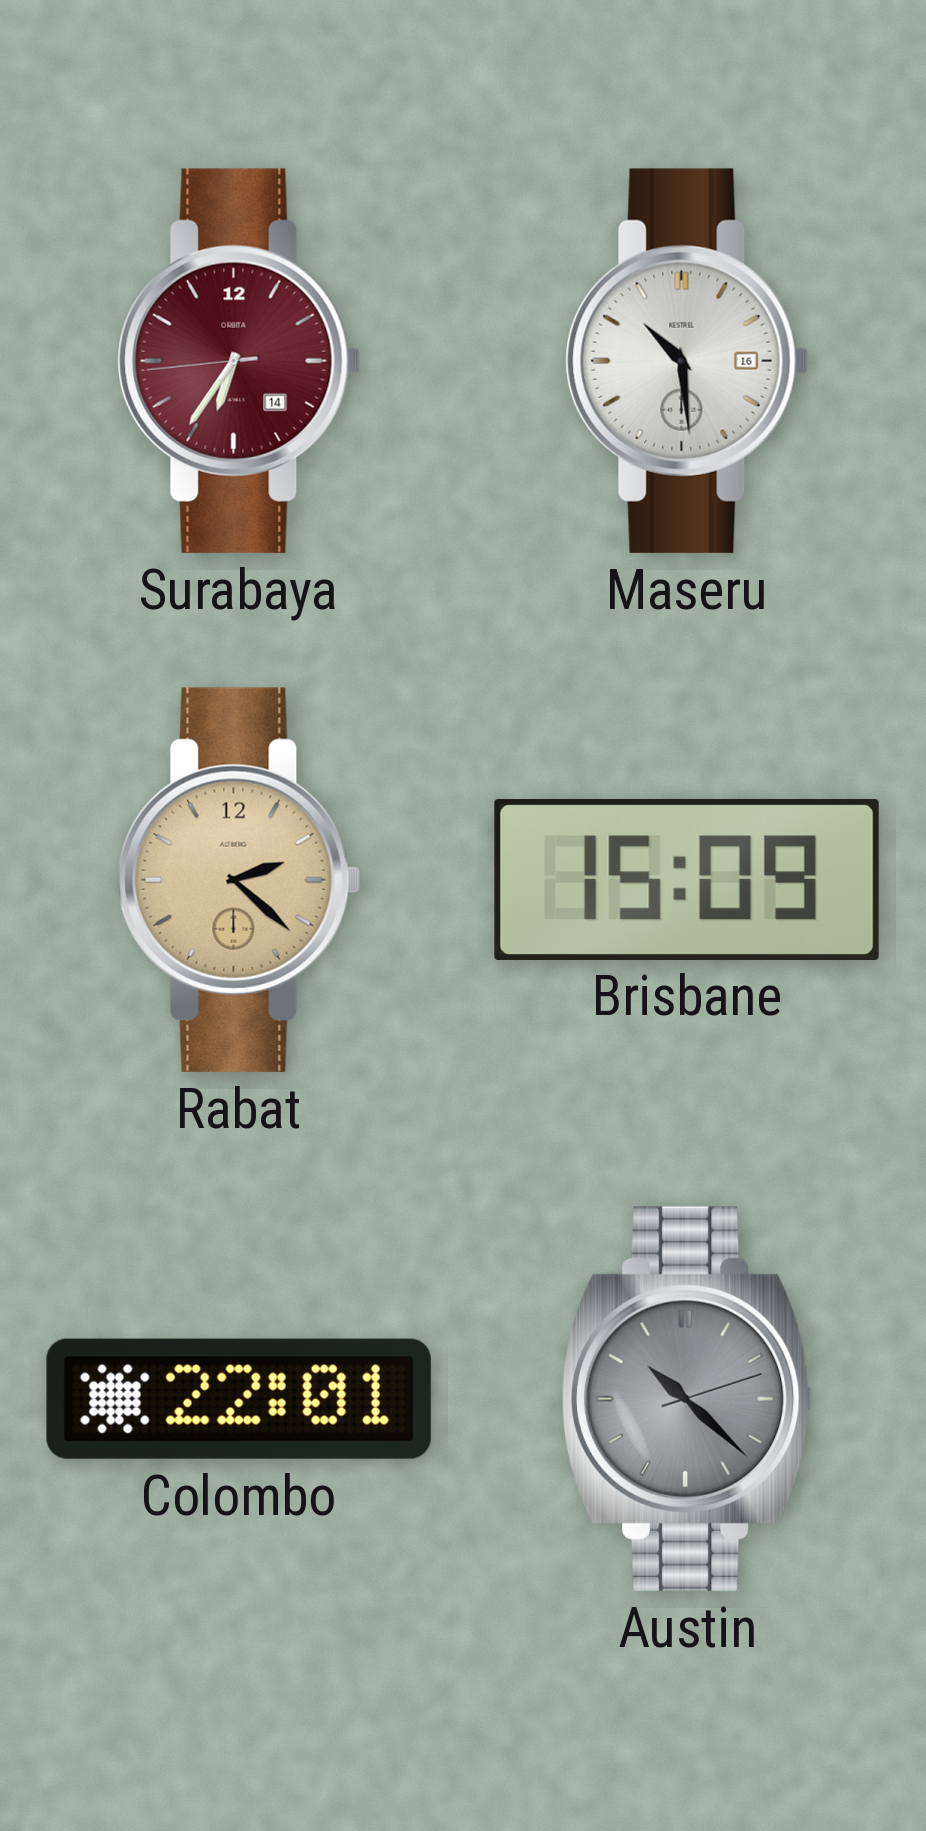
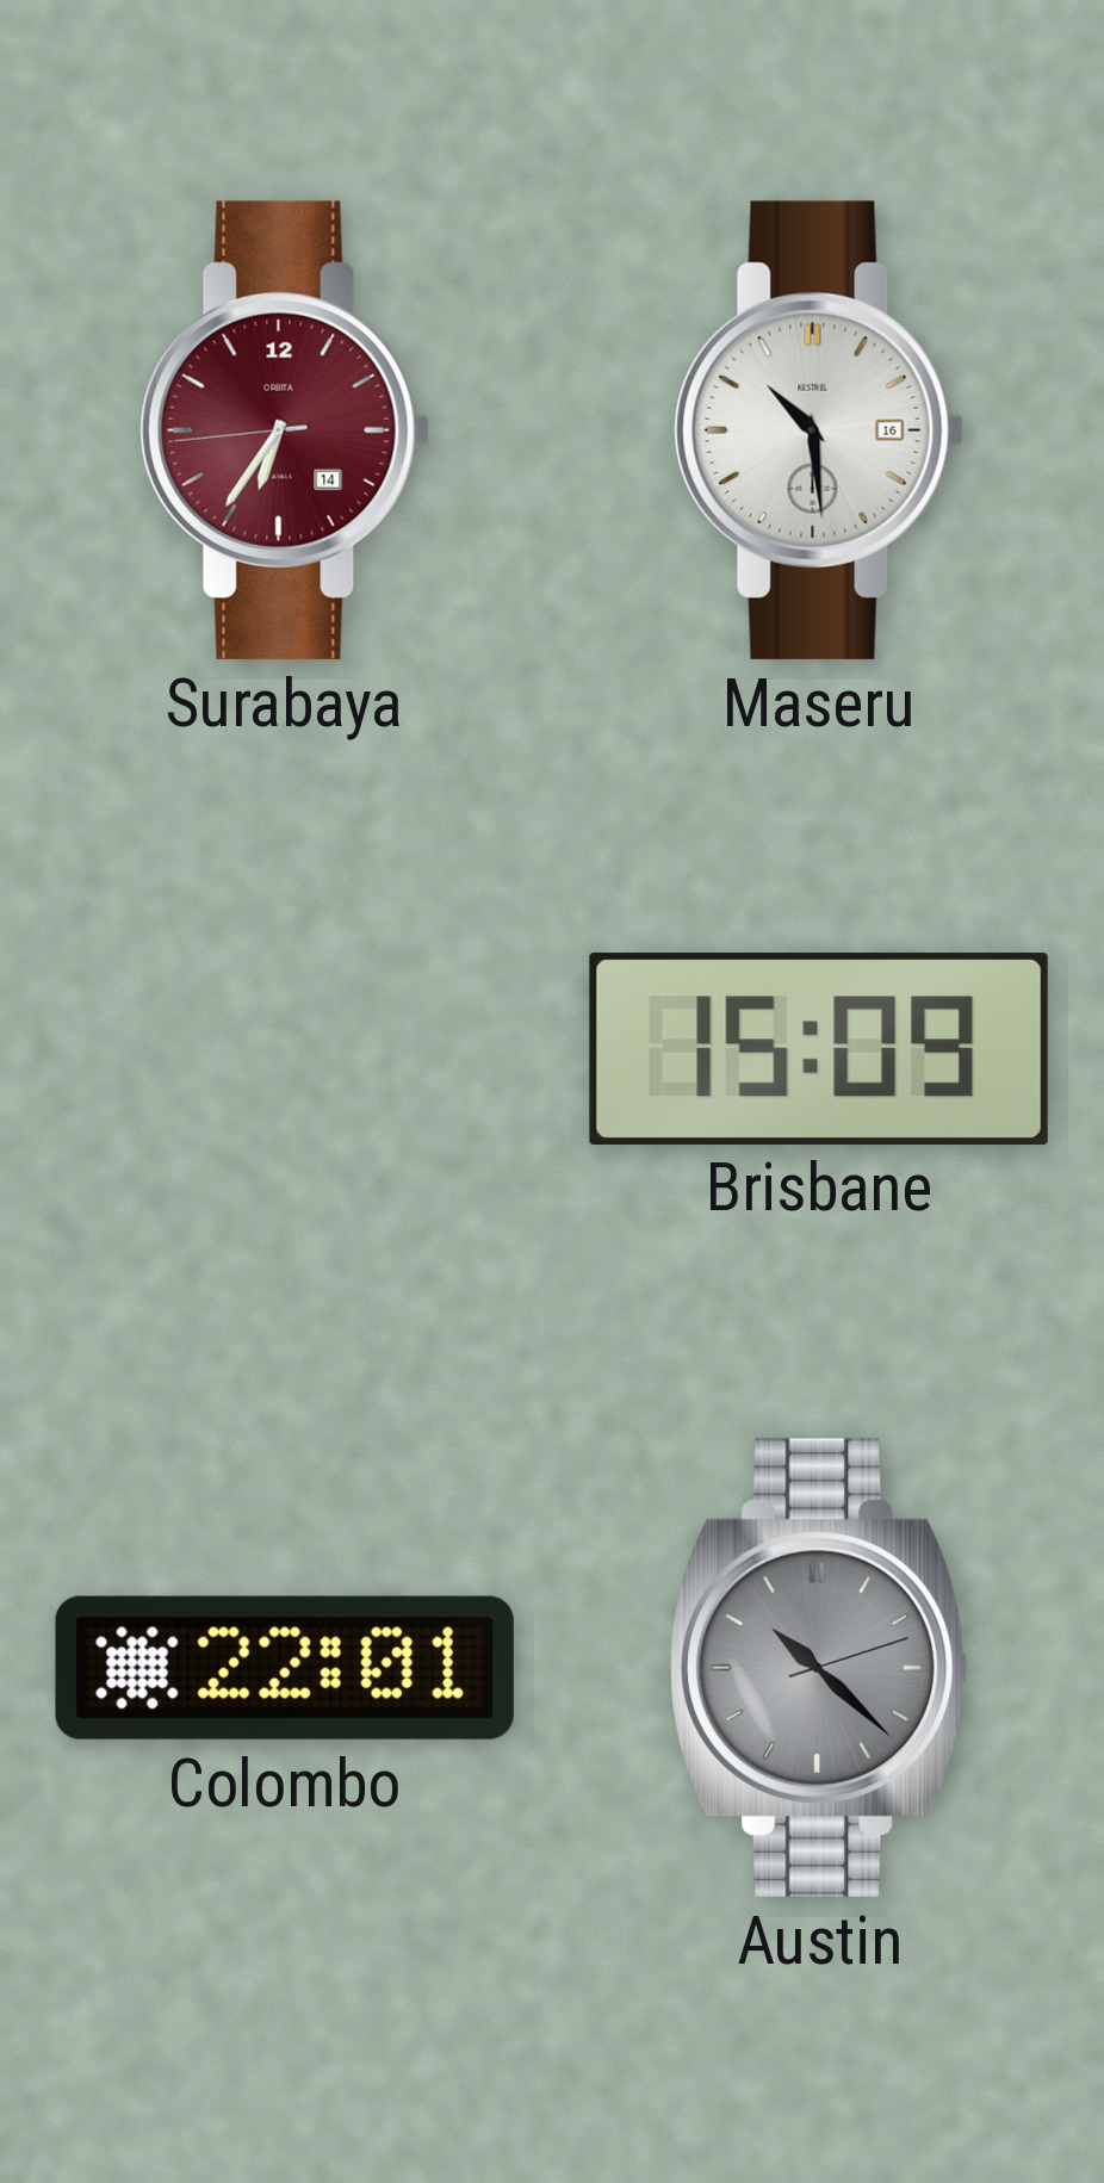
Rabat: 2:22 -> none
